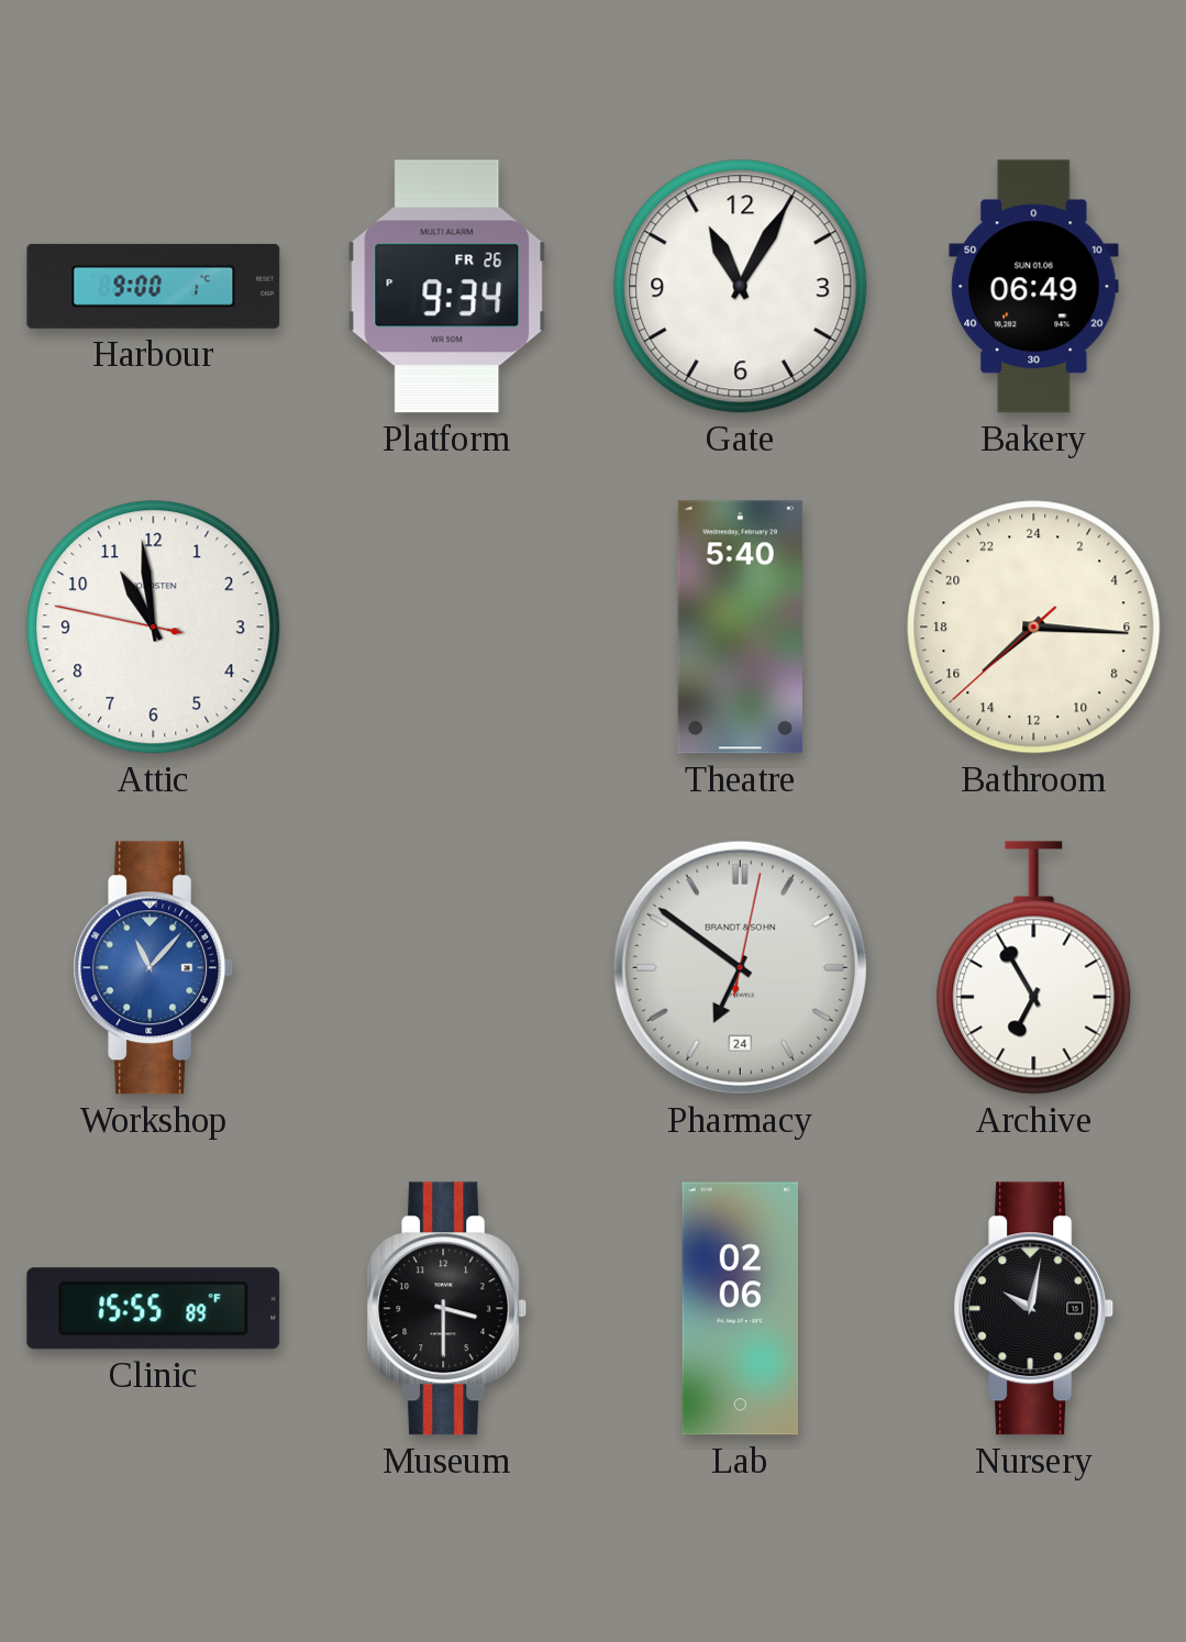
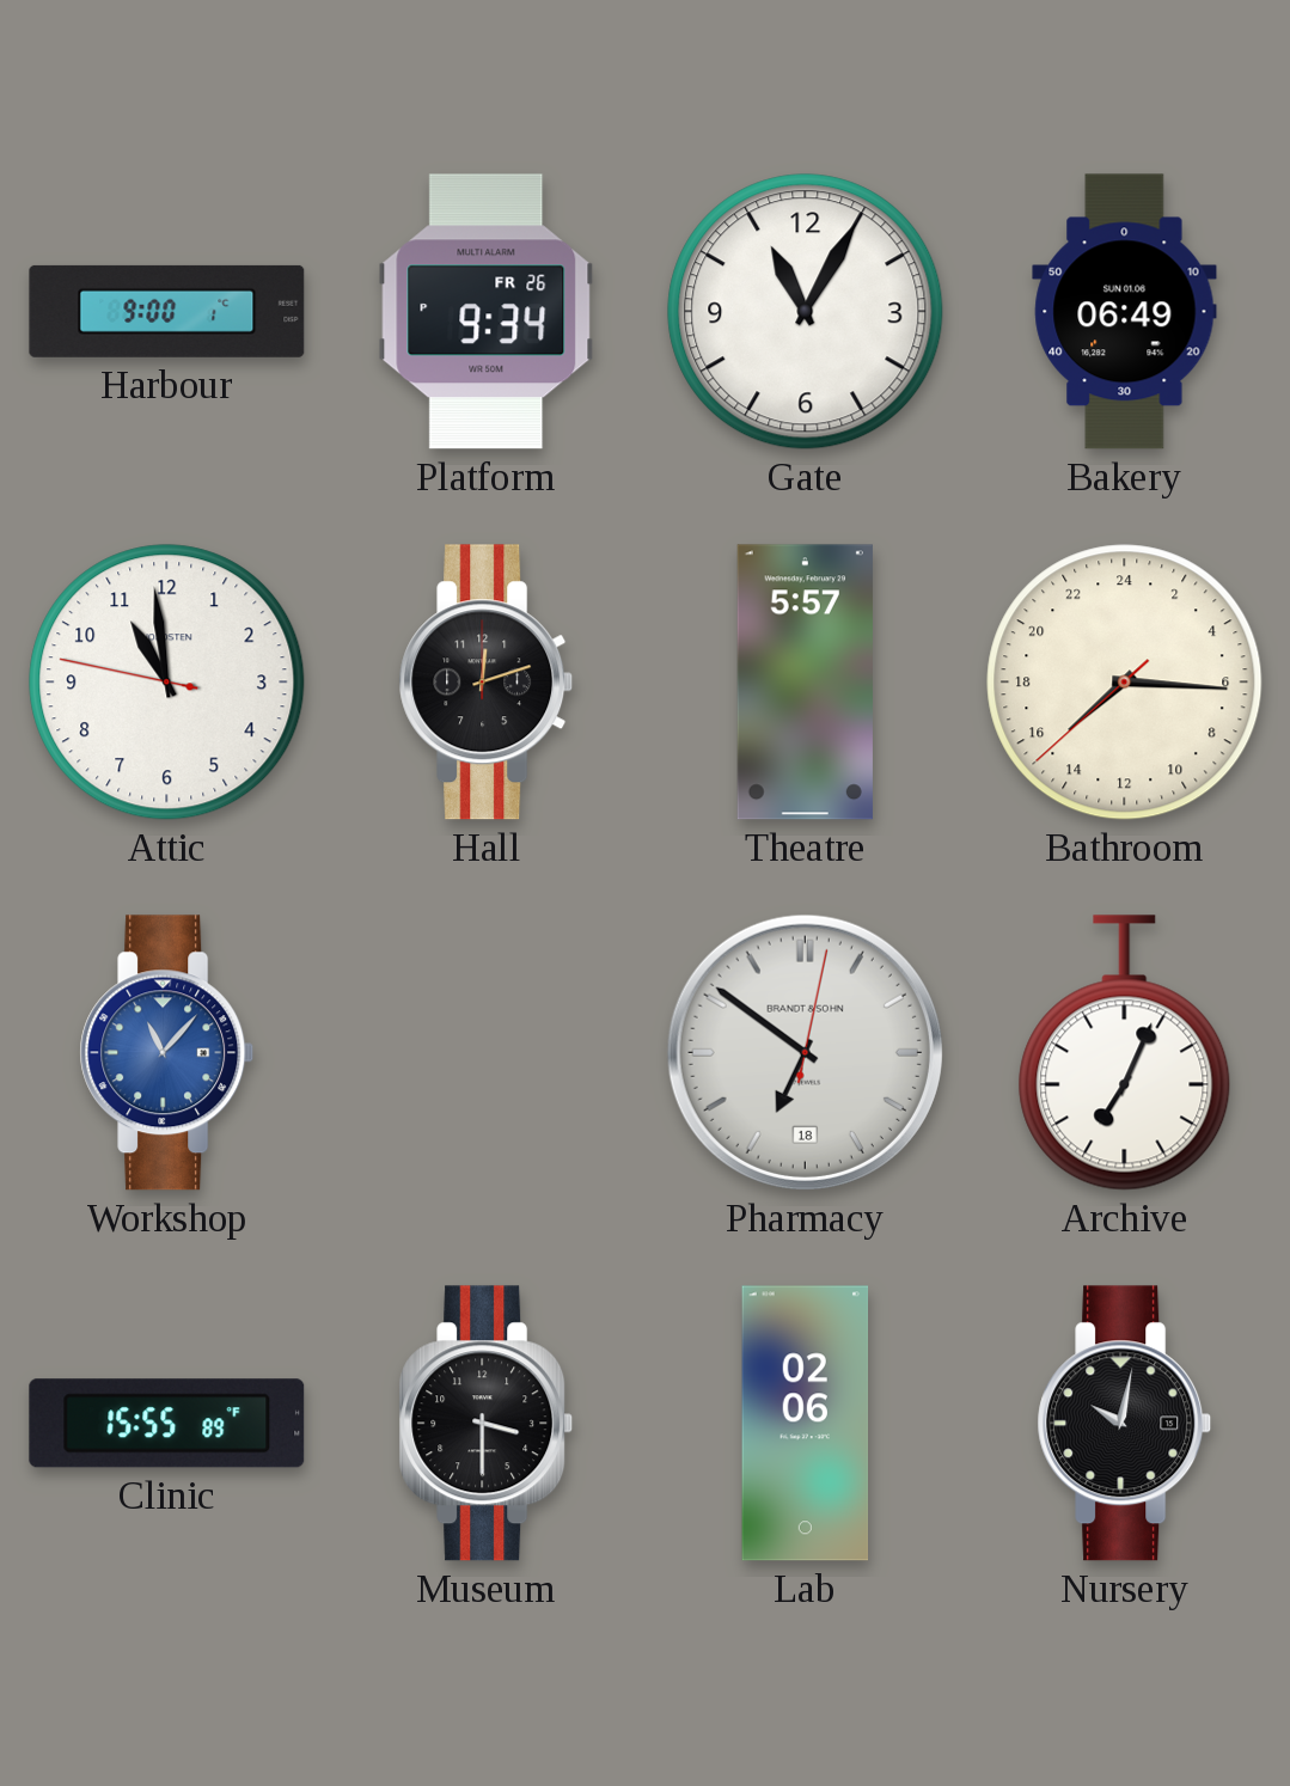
Hall: none -> 12:12
Theatre: 5:40 -> 5:57
Pharmacy date: 24 -> 18
Archive: 6:55 -> 7:04
